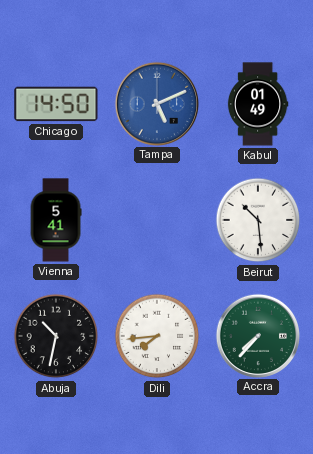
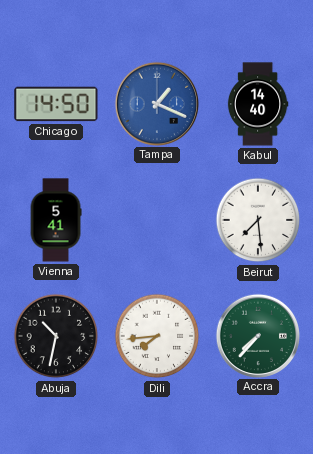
Tampa: 5:11 -> 1:19
Kabul: 01:49 -> 14:40
Beirut: 10:29 -> 7:29
